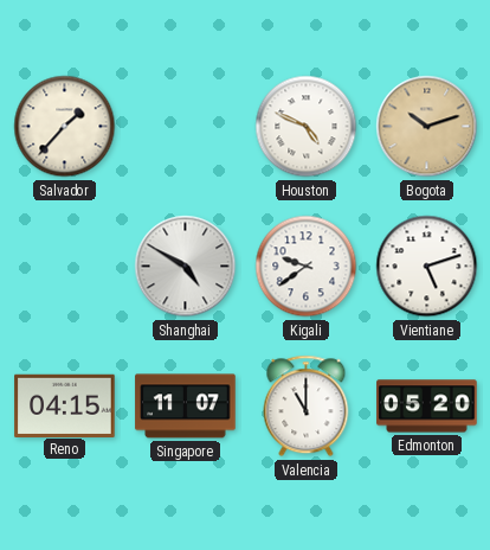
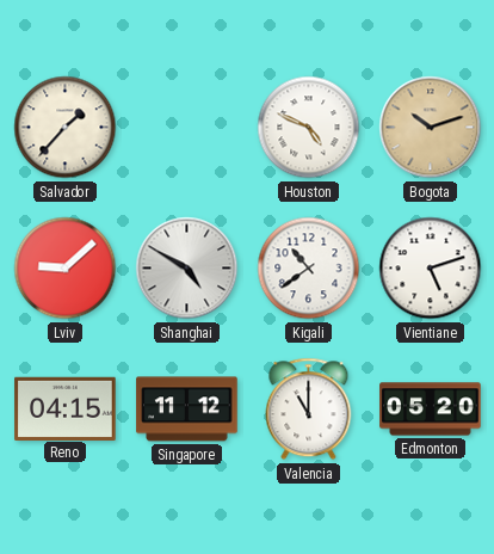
Lviv: none -> 9:08
Kigali: 9:39 -> 10:39
Singapore: 11:07 -> 11:12
